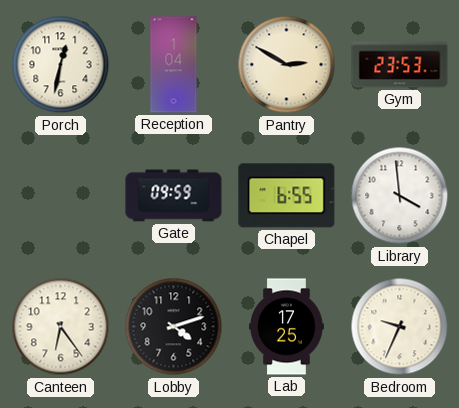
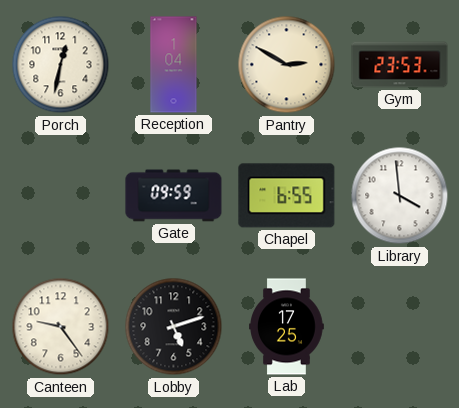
Canteen: 6:24 -> 9:24
Lobby: 4:12 -> 5:12
Bedroom: 9:34 -> none
